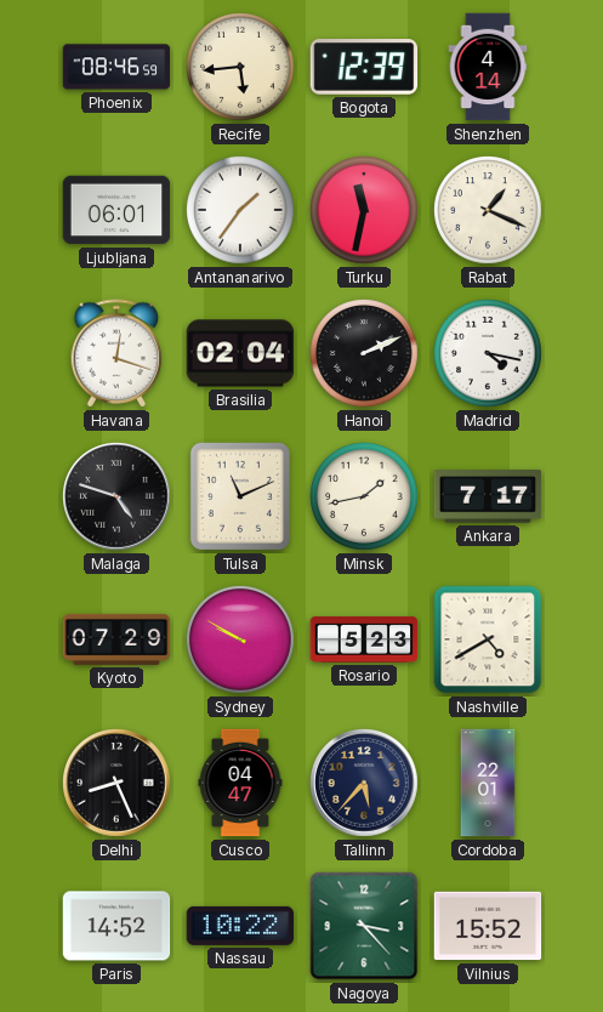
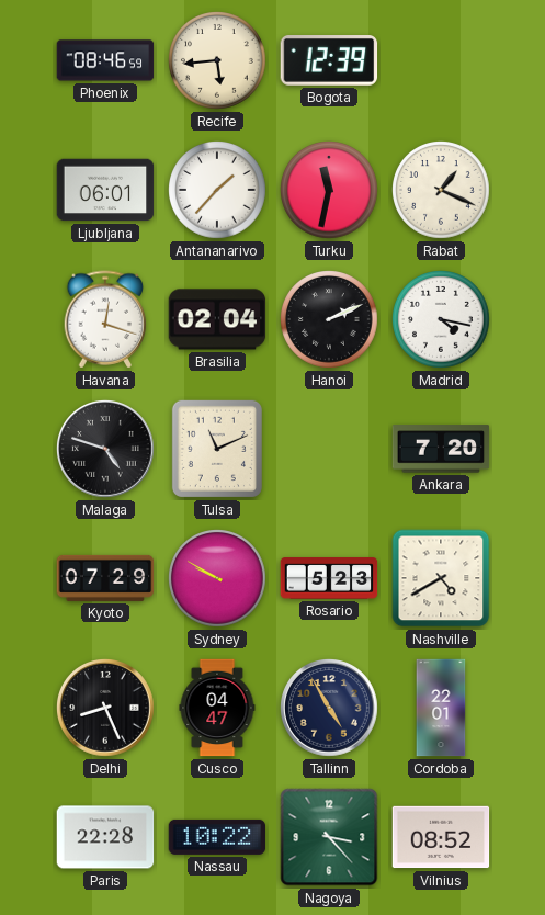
Shenzhen: 4:14 -> none
Antananarivo: 1:36 -> 1:37
Minsk: 1:43 -> none
Ankara: 7:17 -> 7:20
Tallinn: 5:37 -> 4:55
Paris: 14:52 -> 22:28
Vilnius: 15:52 -> 08:52
